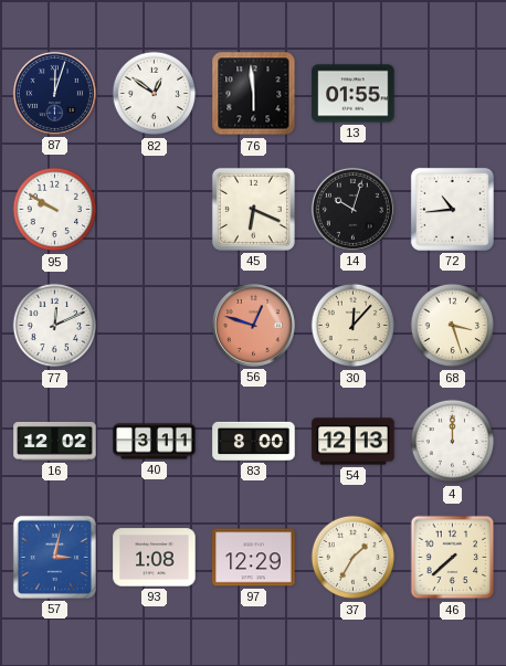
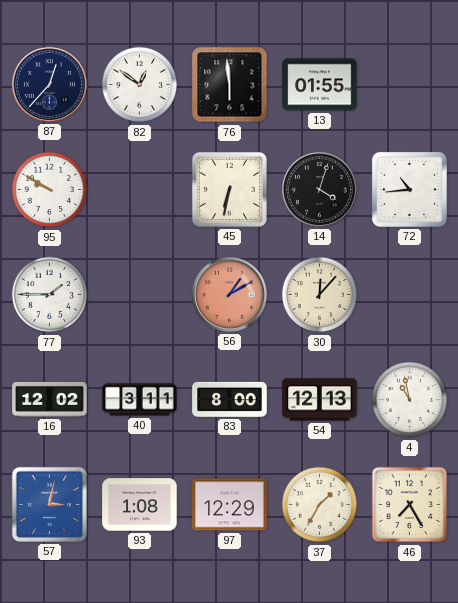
87: 12:03 -> 12:37
45: 6:19 -> 6:32
14: 10:03 -> 4:03
77: 12:11 -> 1:45
56: 12:48 -> 1:10
68: 3:27 -> none
4: 12:00 -> 10:58
46: 7:38 -> 7:25
